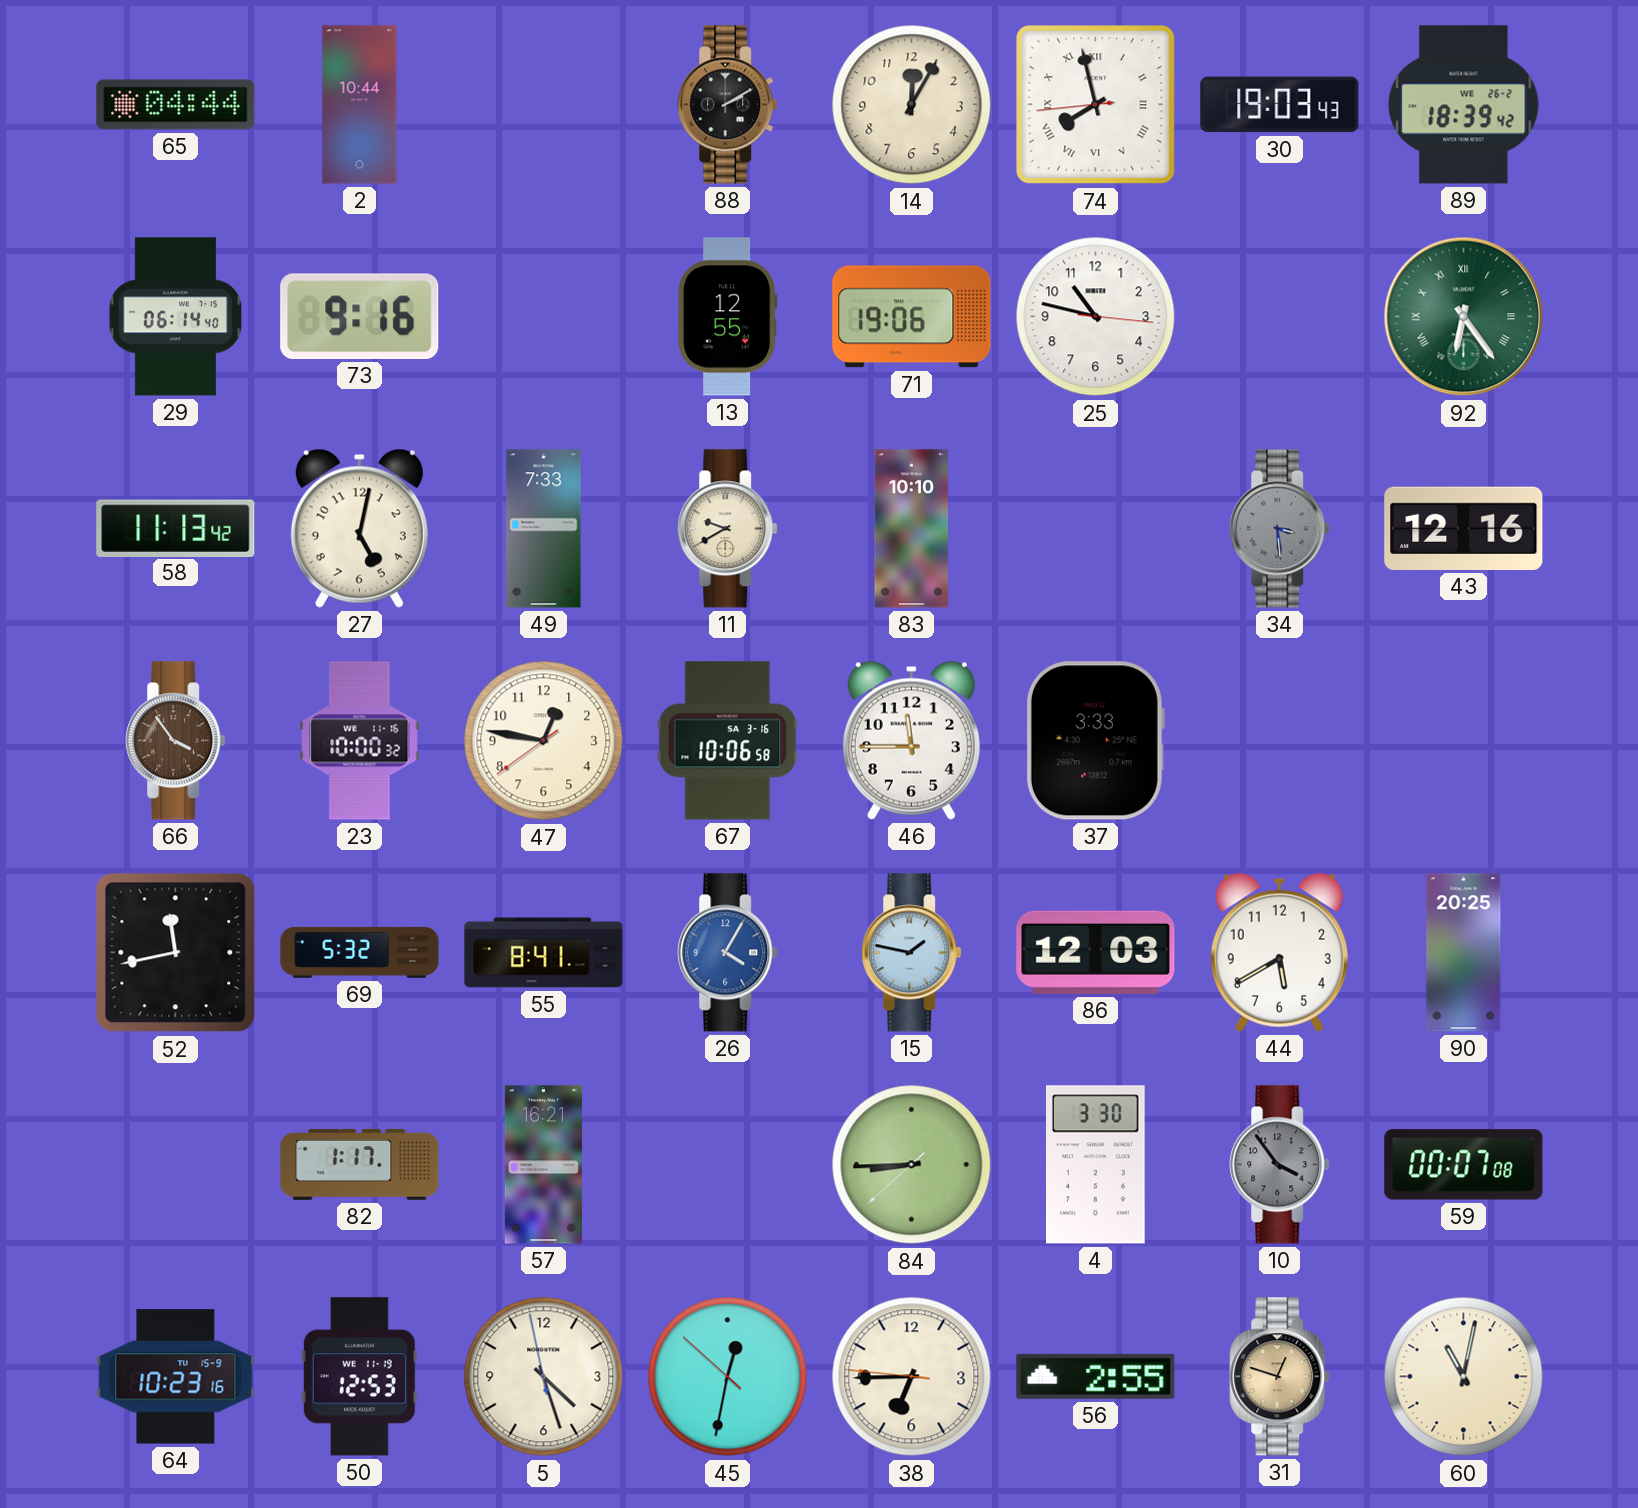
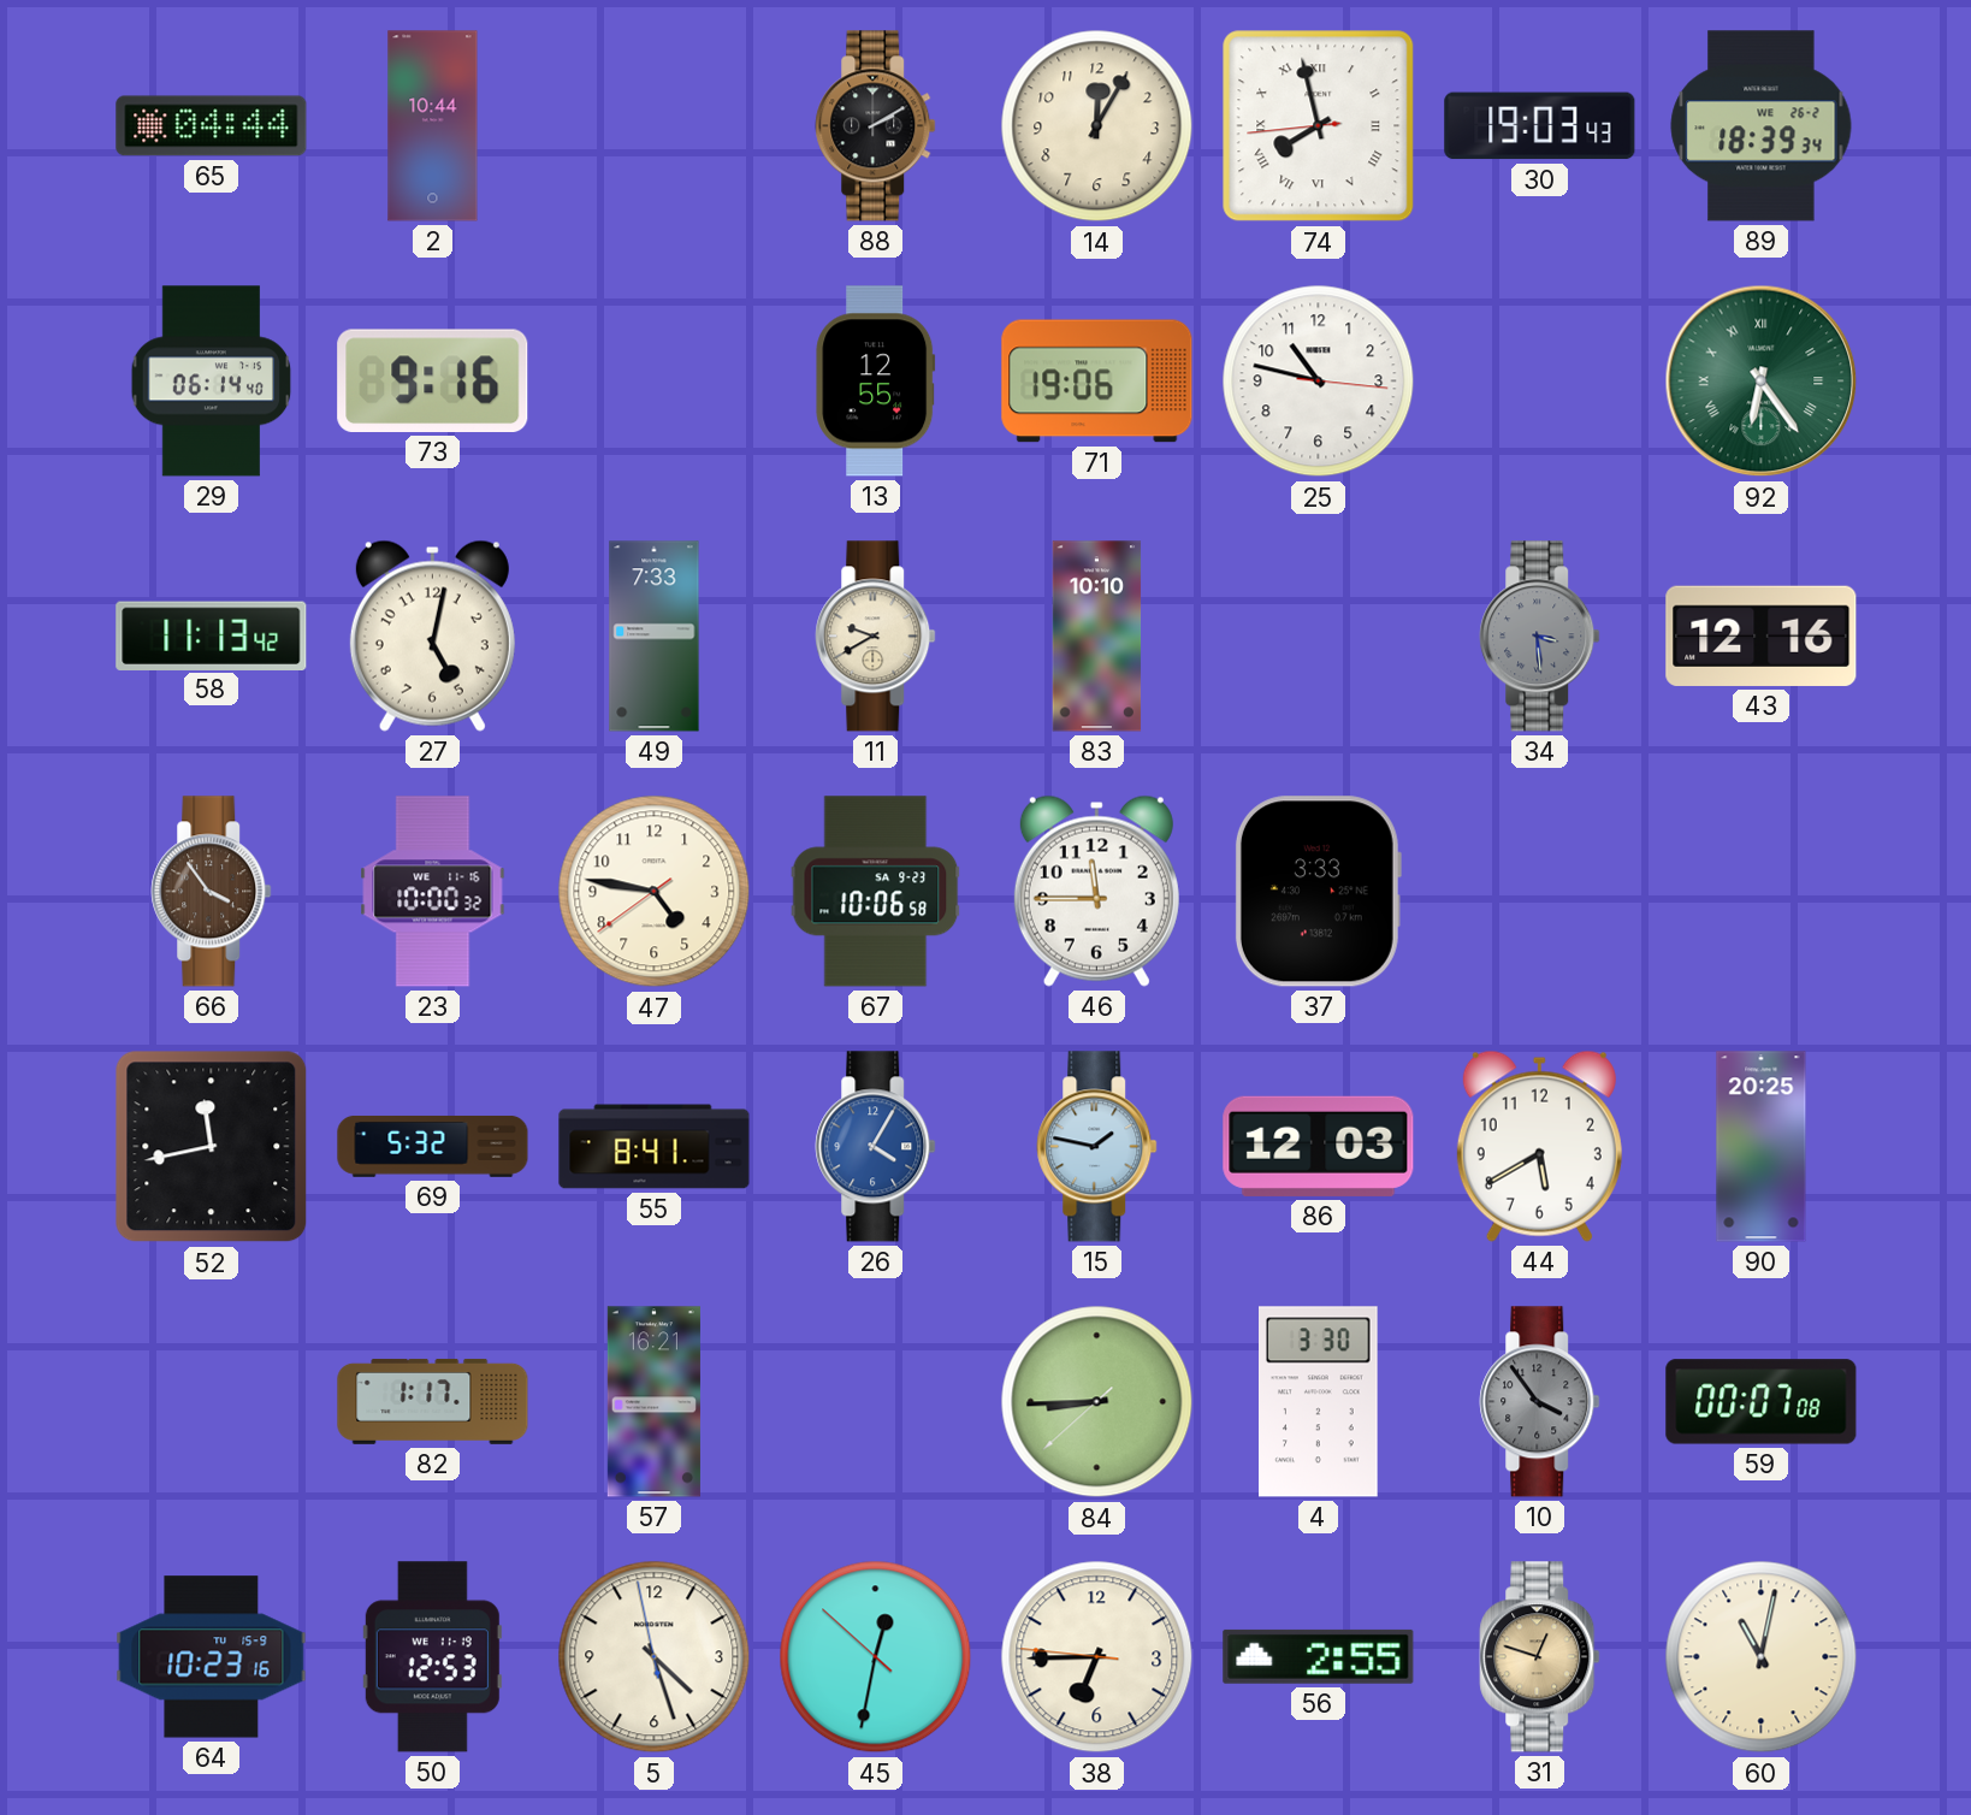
89: 18:39:42 -> 18:39:34
47: 12:46 -> 4:46
67 date: SA 3-16 -> SA 9-23
